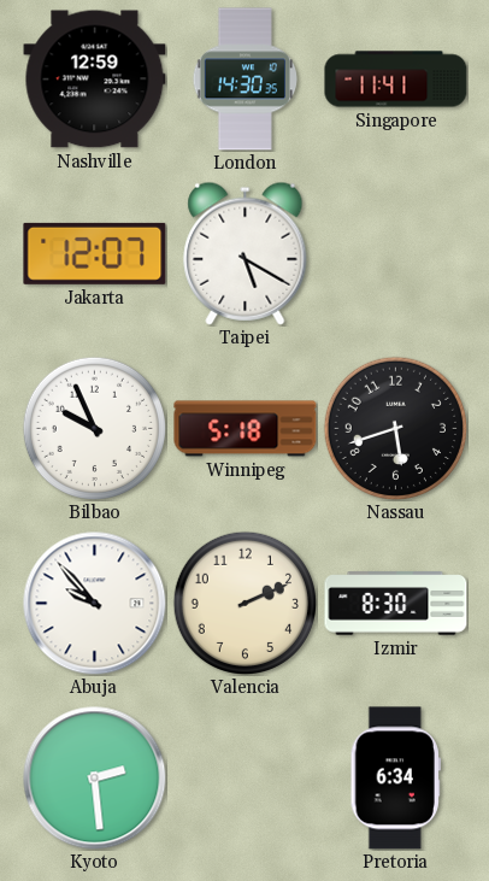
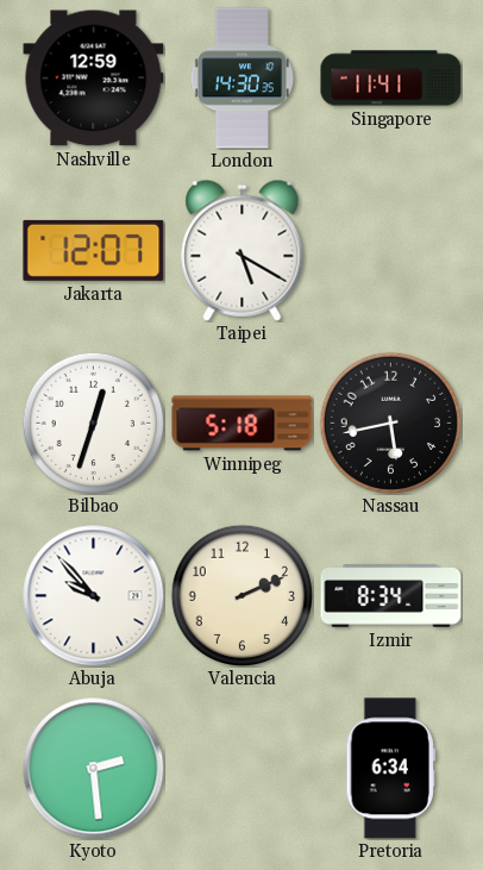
Bilbao: 9:56 -> 12:33
Nassau: 5:42 -> 5:43
Izmir: 8:30 -> 8:34
